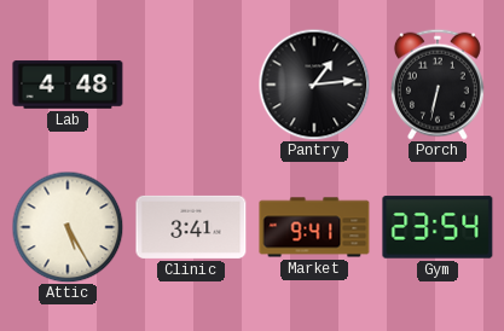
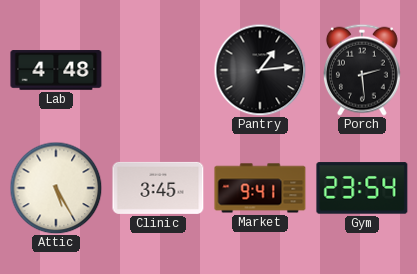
Porch: 6:32 -> 2:29
Clinic: 3:41 -> 3:45
